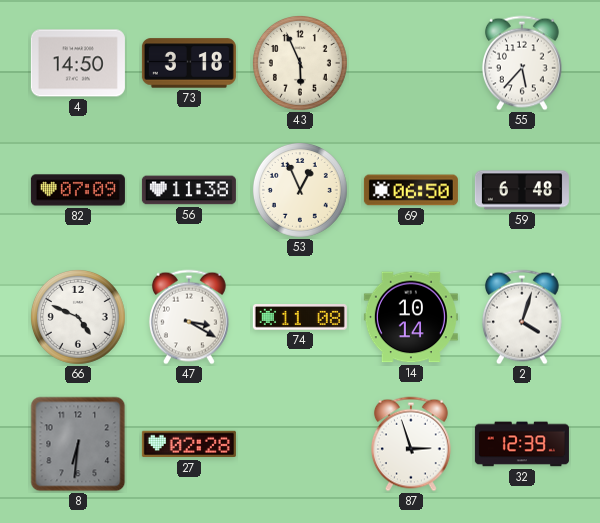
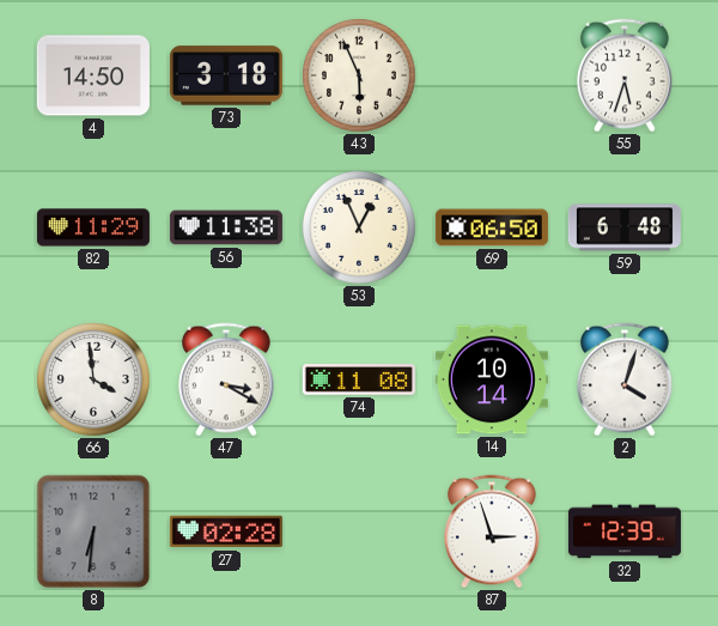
55: 5:37 -> 5:33
82: 07:09 -> 11:29
66: 4:49 -> 3:59
